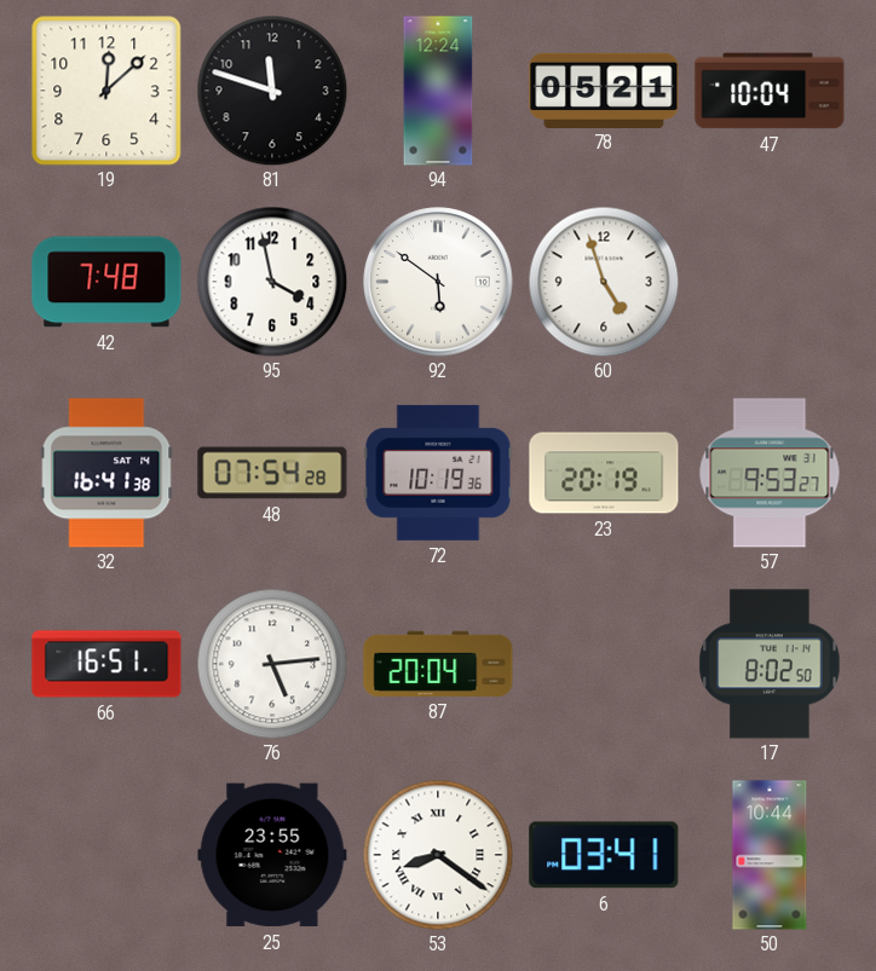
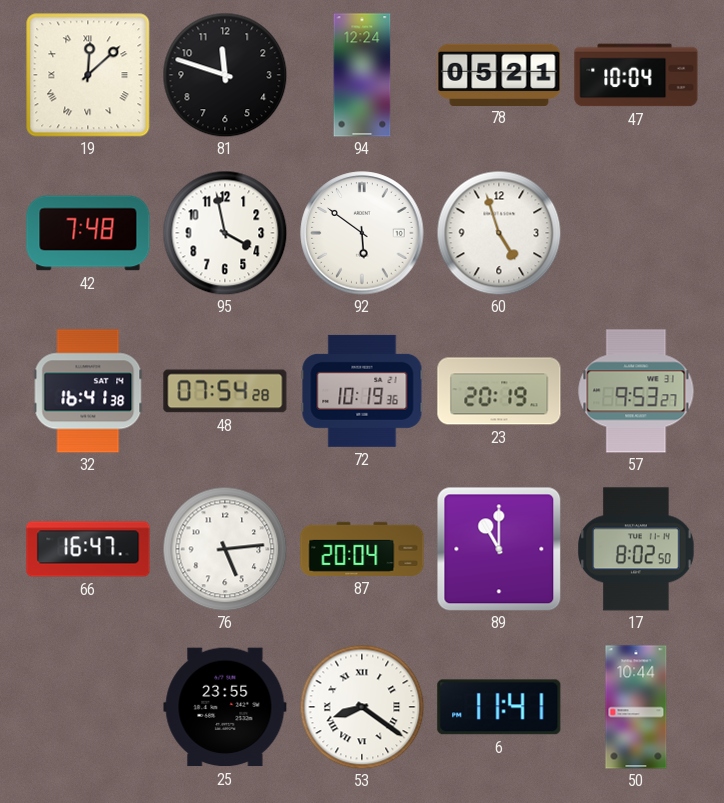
19 numerals: Arabic -> Roman
66: 16:51 -> 16:47
89: none -> 11:00
6: 03:41 -> 11:41
